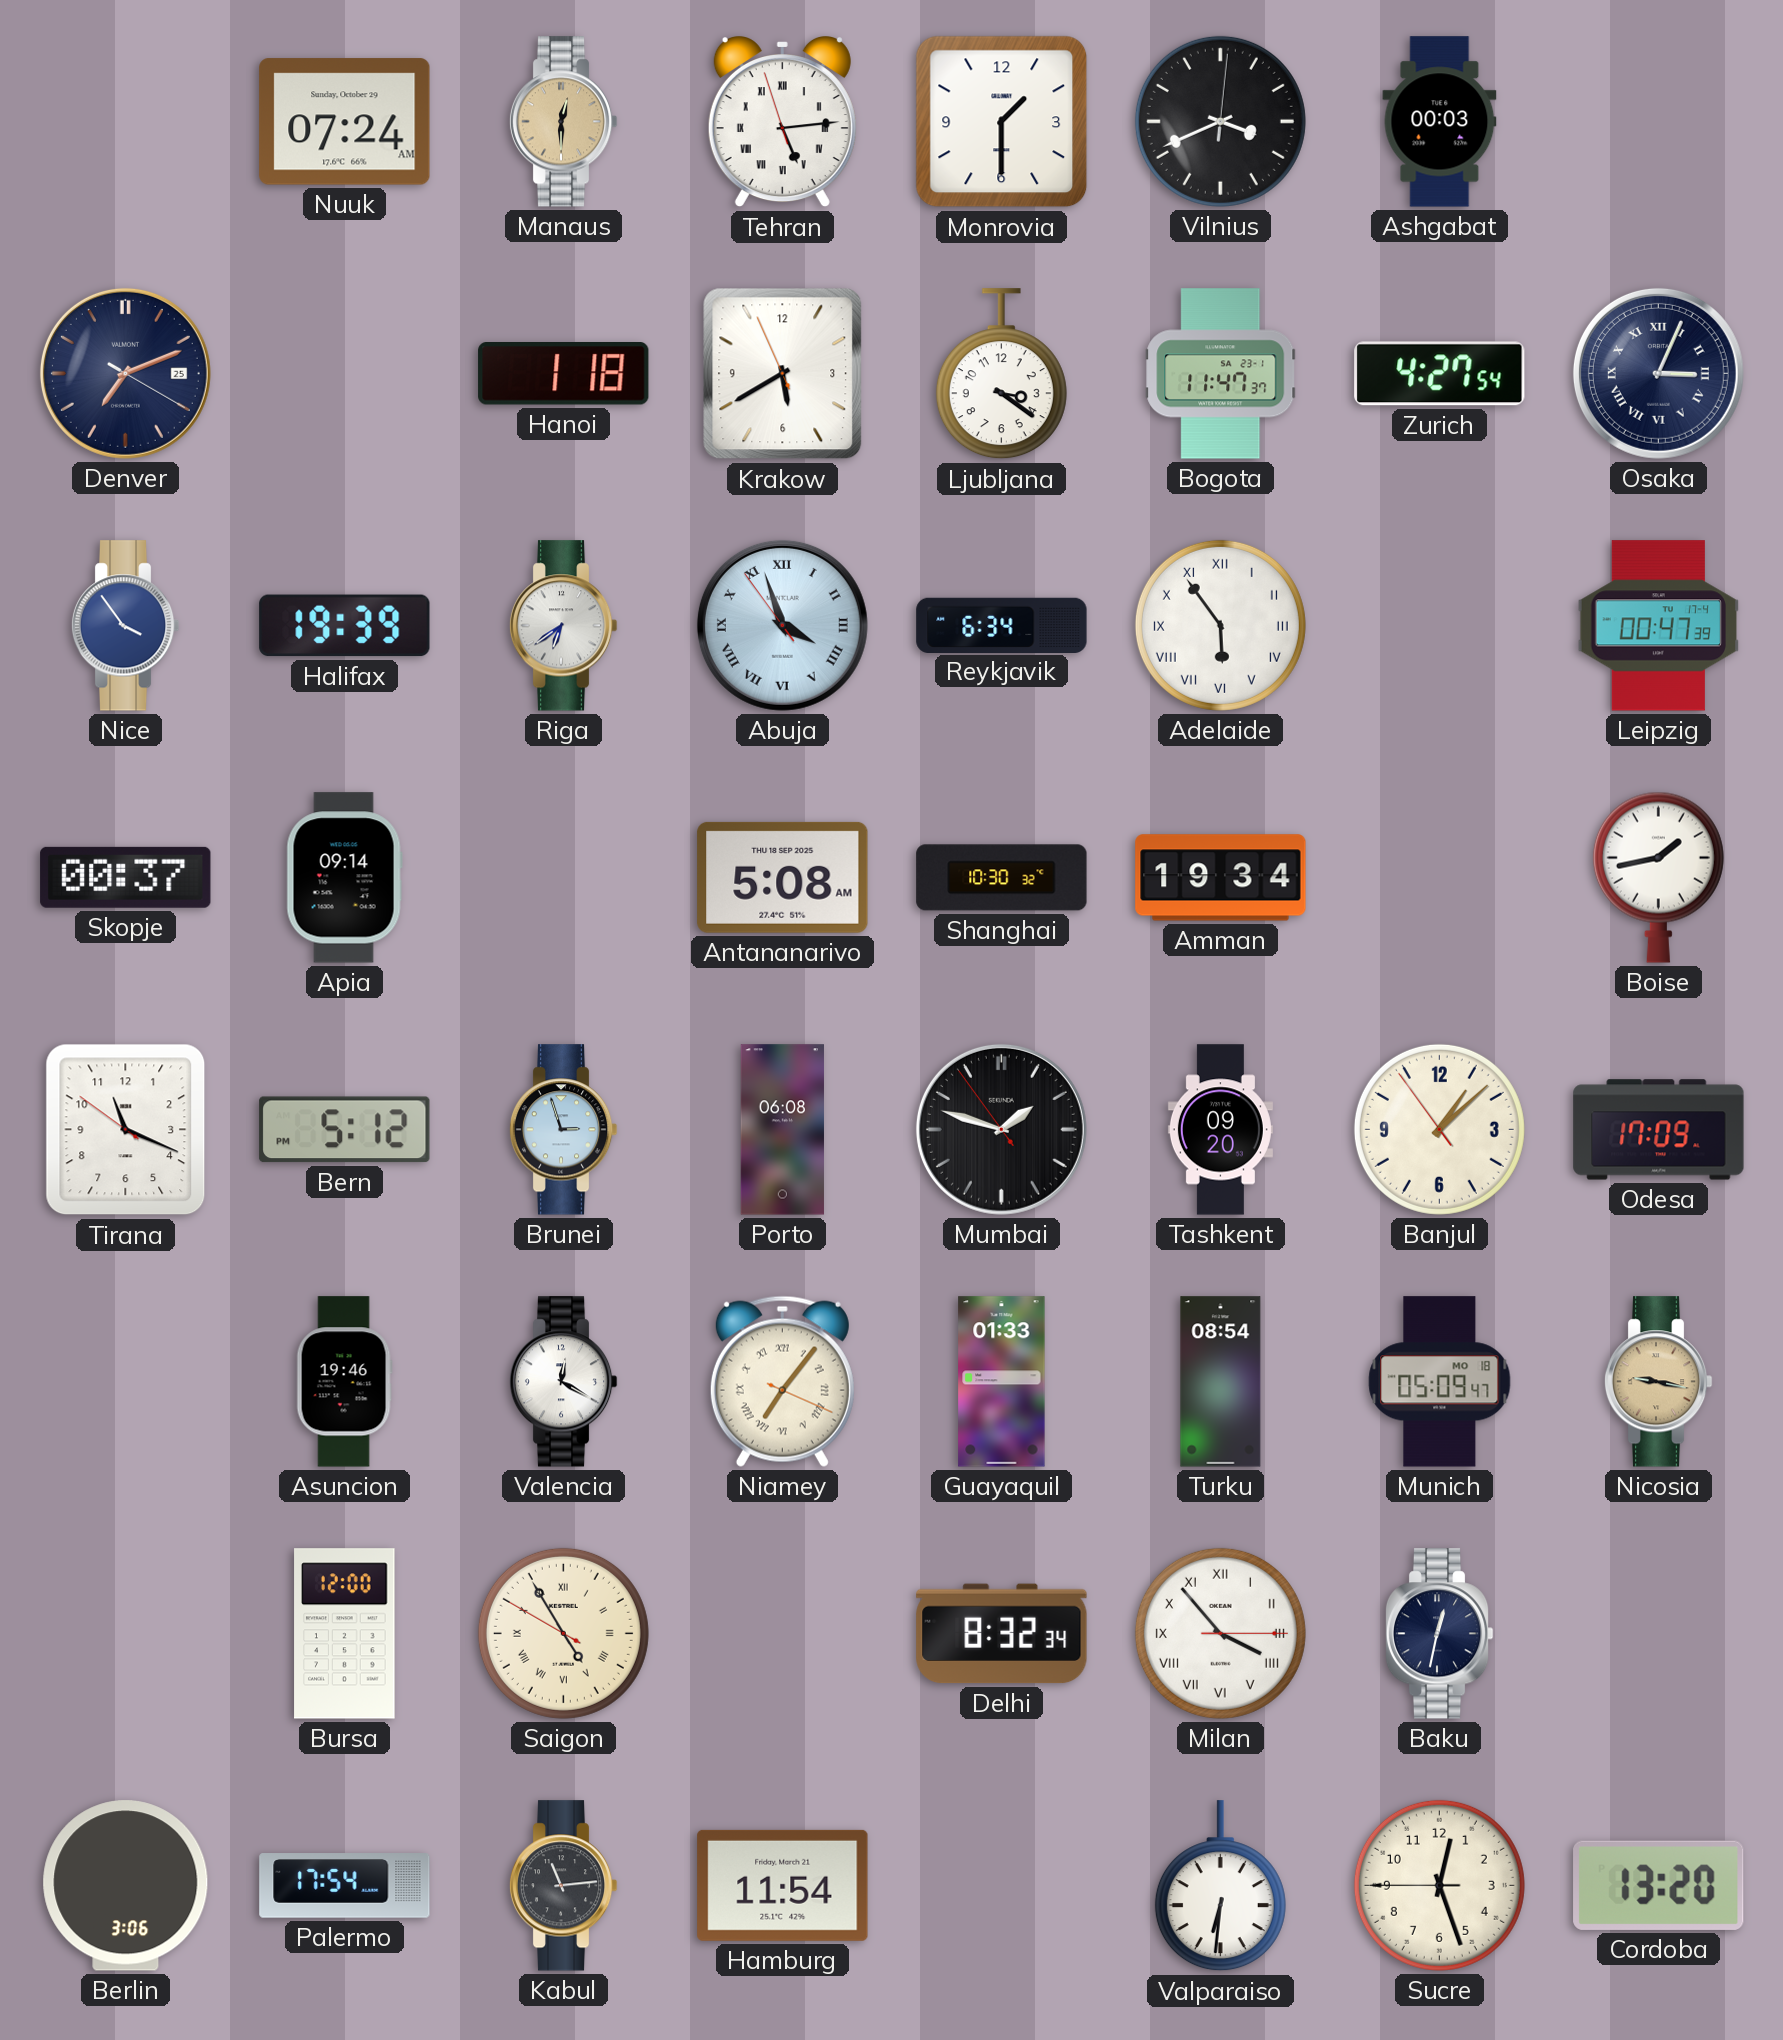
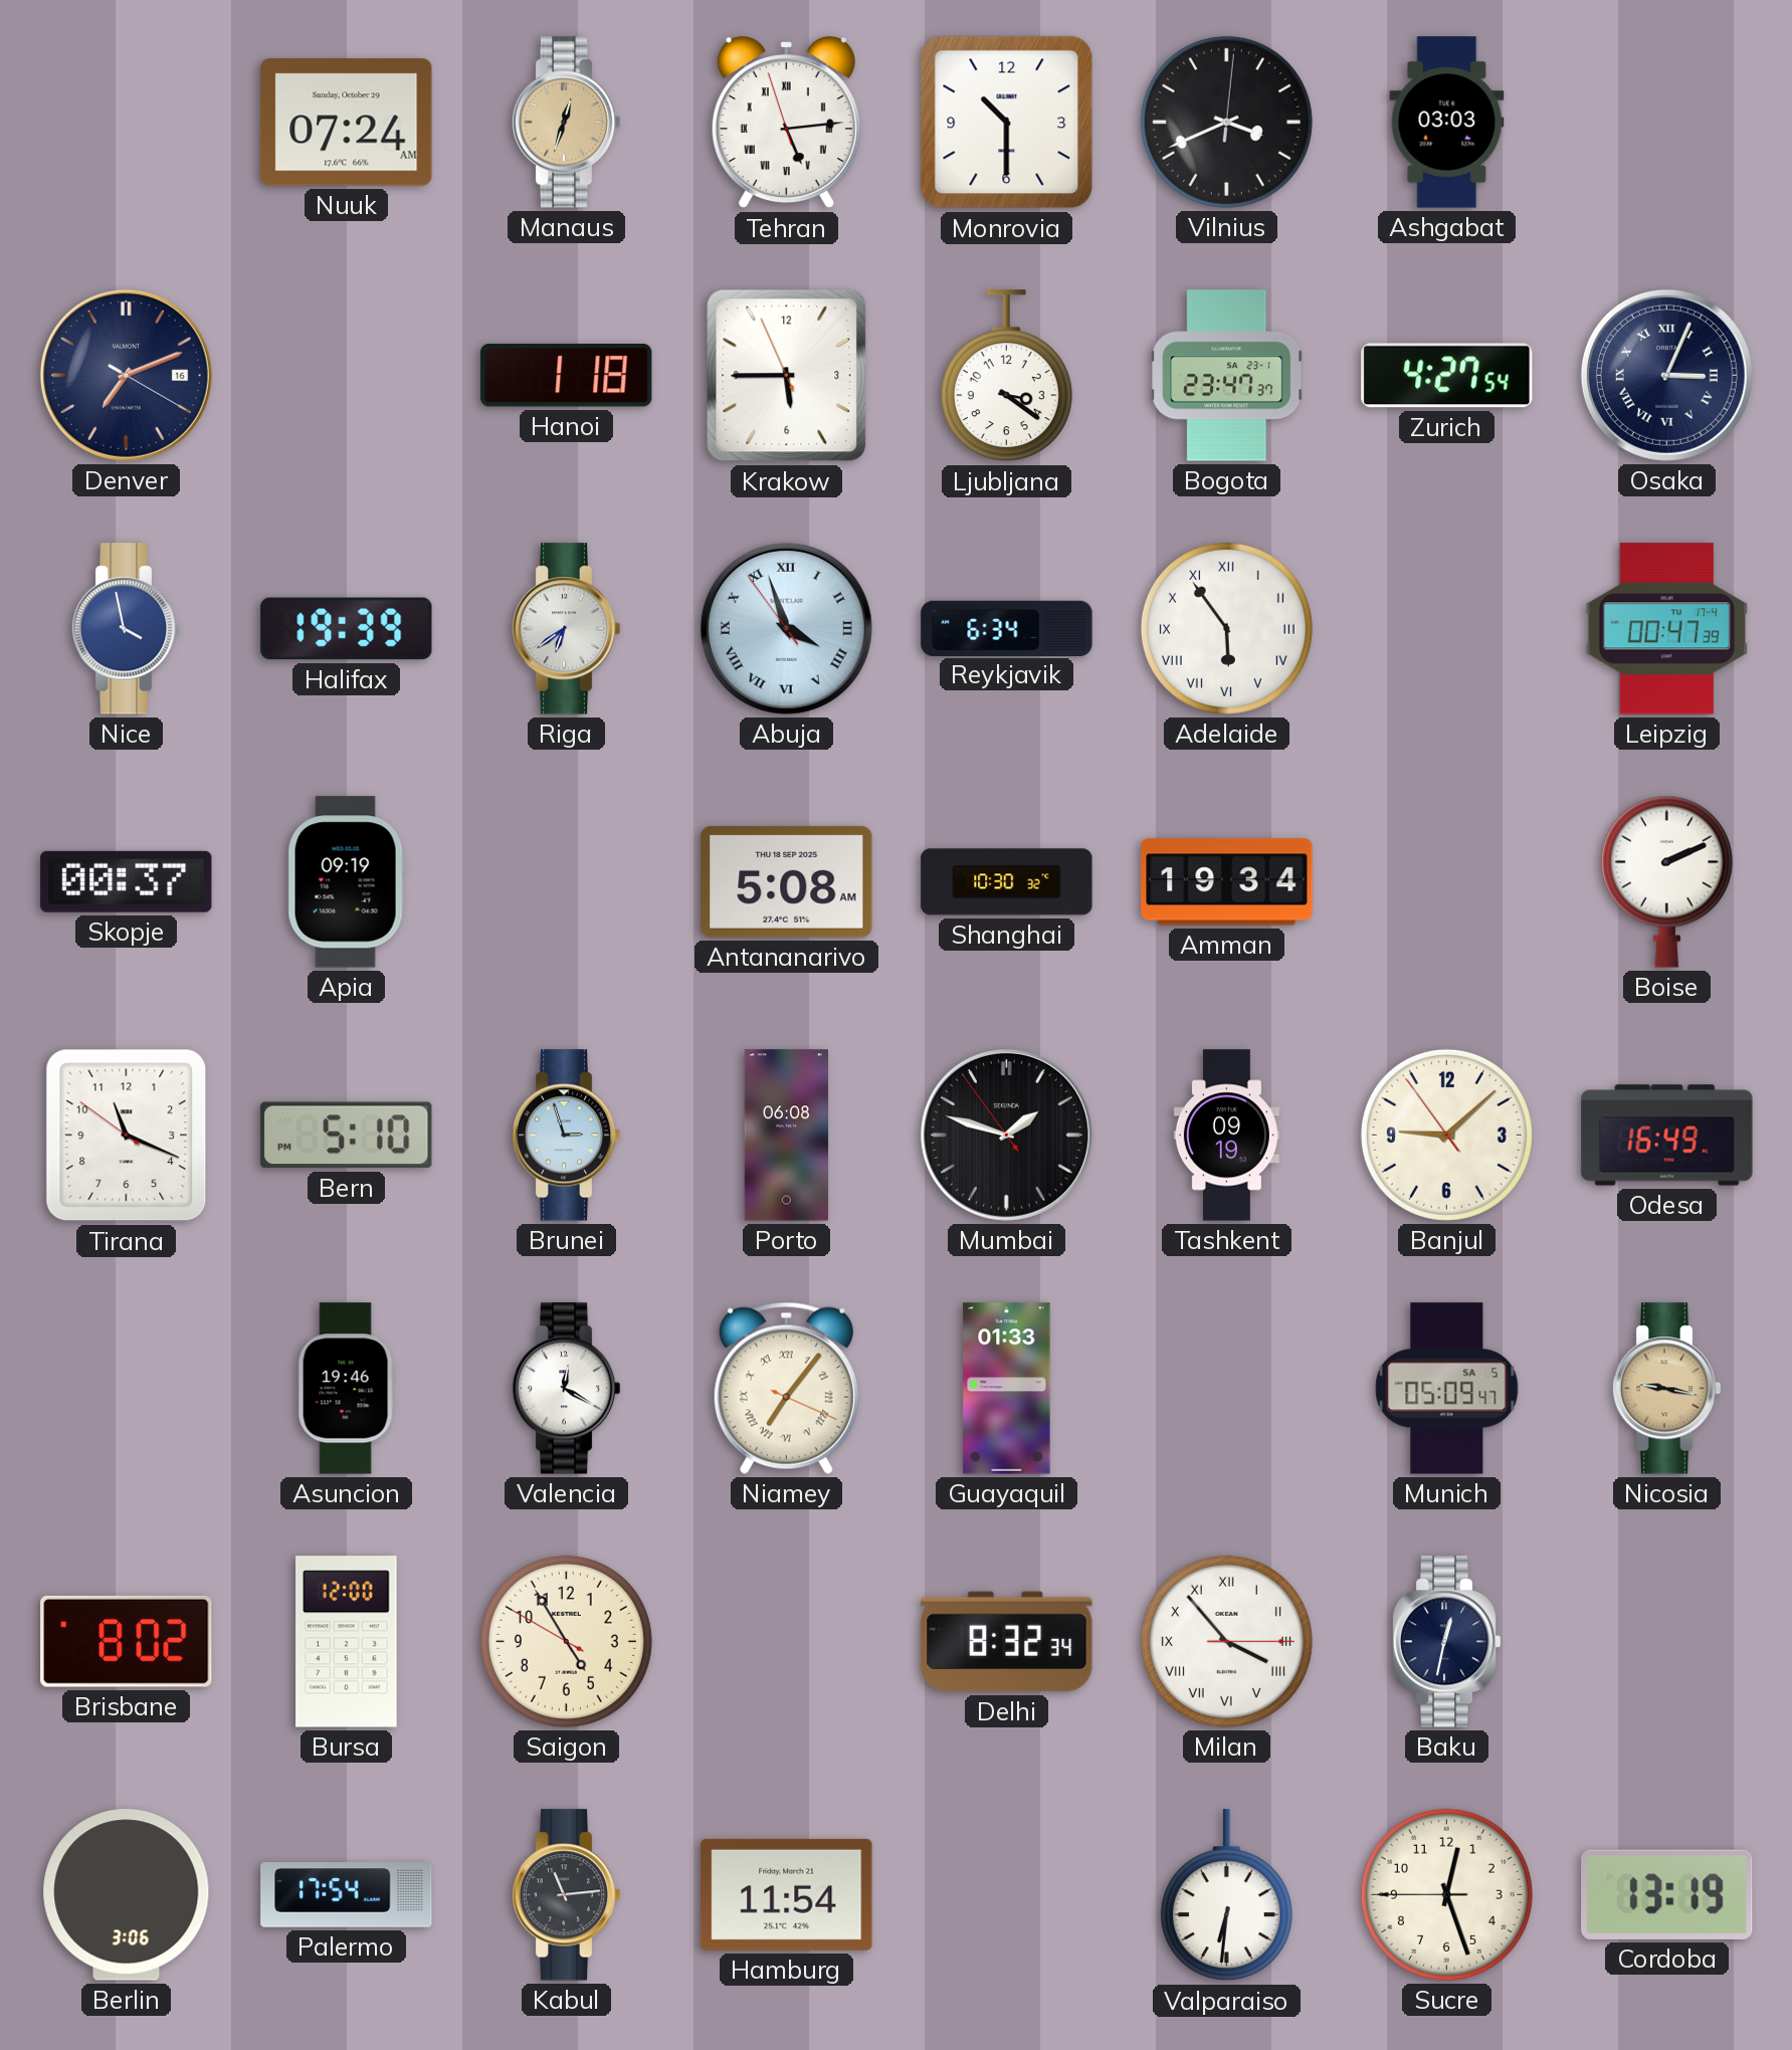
Manaus: 12:30 -> 12:33
Monrovia: 1:30 -> 10:30
Ashgabat: 00:03 -> 03:03
Denver date: 25 -> 16
Krakow: 5:39 -> 5:44
Bogota: 11:47 -> 23:47
Nice: 3:54 -> 3:58
Apia: 09:14 -> 09:19
Boise: 1:43 -> 2:11
Bern: 5:12 -> 5:10
Tashkent: 09:20 -> 09:19
Banjul: 1:07 -> 9:07
Odesa: 17:09 -> 16:49
Turku: 08:54 -> none
Munich date: MO 18 -> SA 5
Brisbane: none -> 8:02
Saigon numerals: Roman -> Arabic
Cordoba: 13:20 -> 13:19
